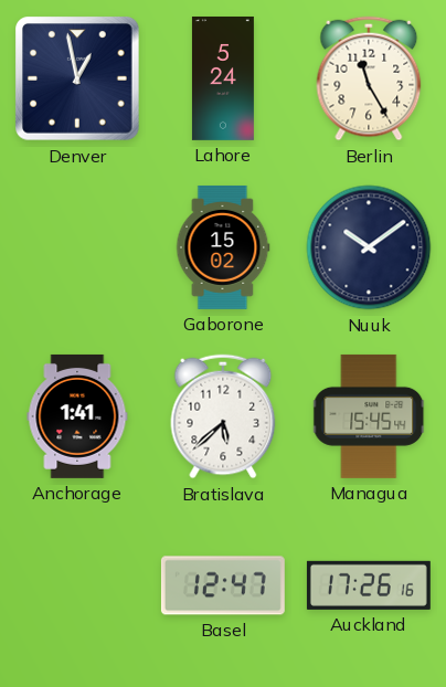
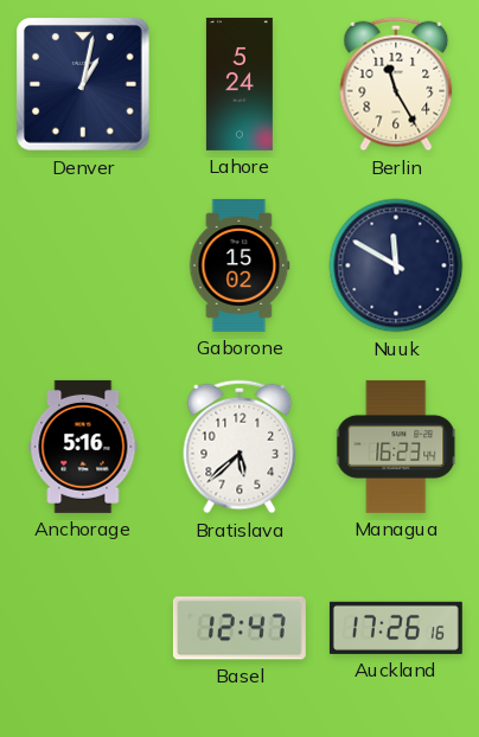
Denver: 12:58 -> 1:02
Nuuk: 10:09 -> 11:50
Anchorage: 1:41 -> 5:16
Managua: 15:45 -> 16:23
